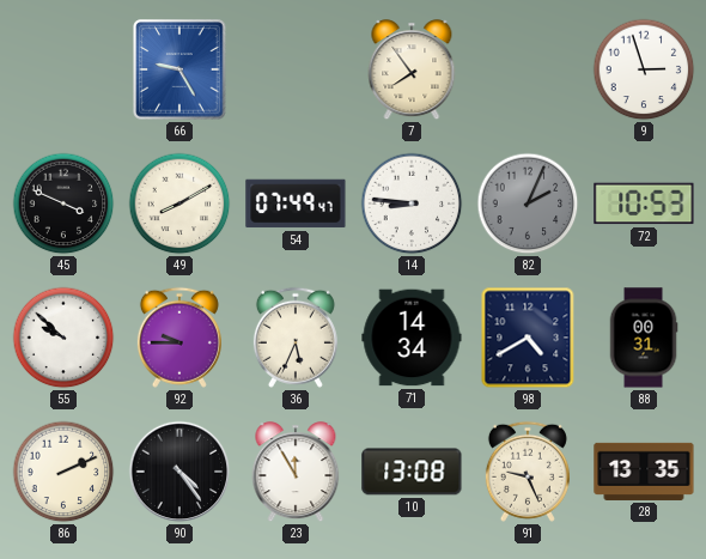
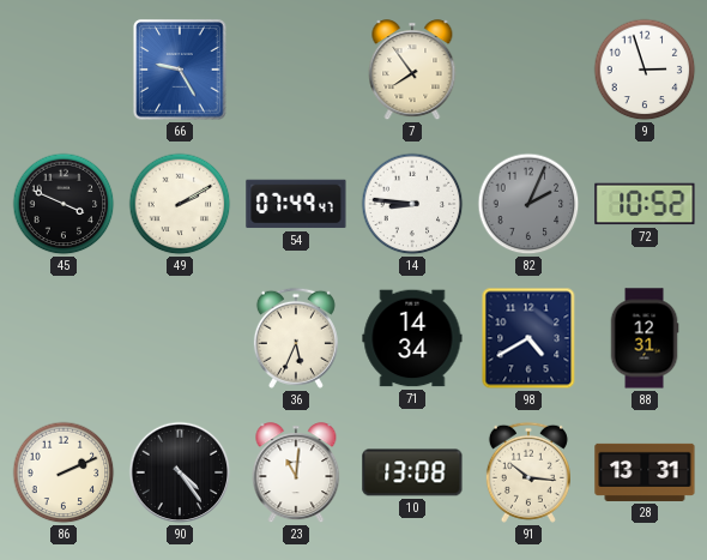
49: 8:10 -> 2:10
72: 10:53 -> 10:52
55: 9:52 -> none
92: 9:45 -> none
88: 00:31 -> 12:31
23: 11:55 -> 11:01
91: 9:26 -> 10:16
28: 13:35 -> 13:31
